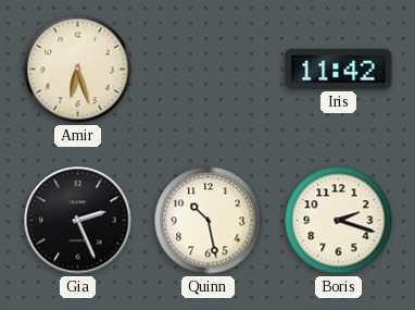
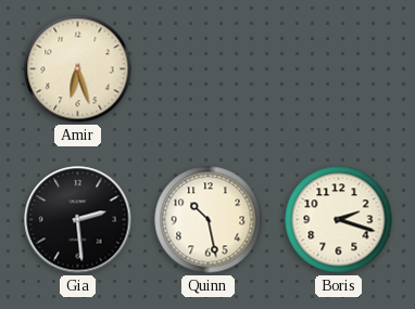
Iris: 11:42 -> none
Gia: 2:26 -> 2:29
